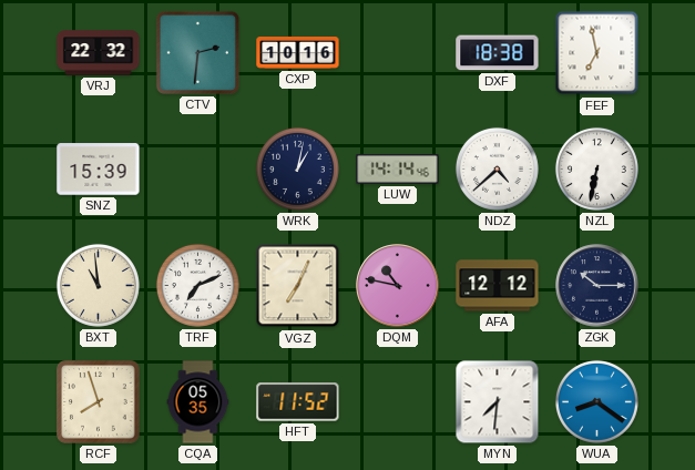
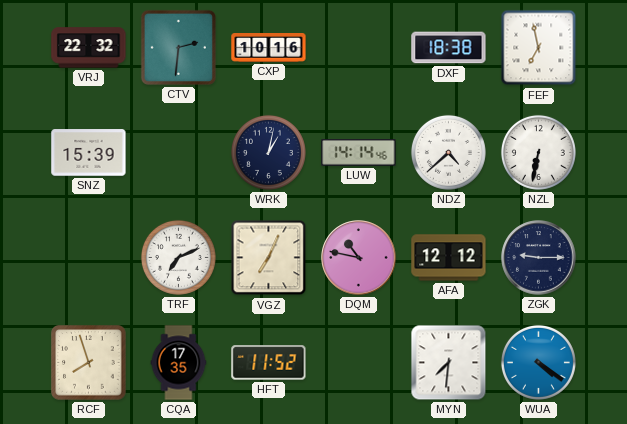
BXT: 10:59 -> none
ZGK: 10:15 -> 9:15
CQA: 05:35 -> 17:35
WUA: 8:21 -> 4:21
